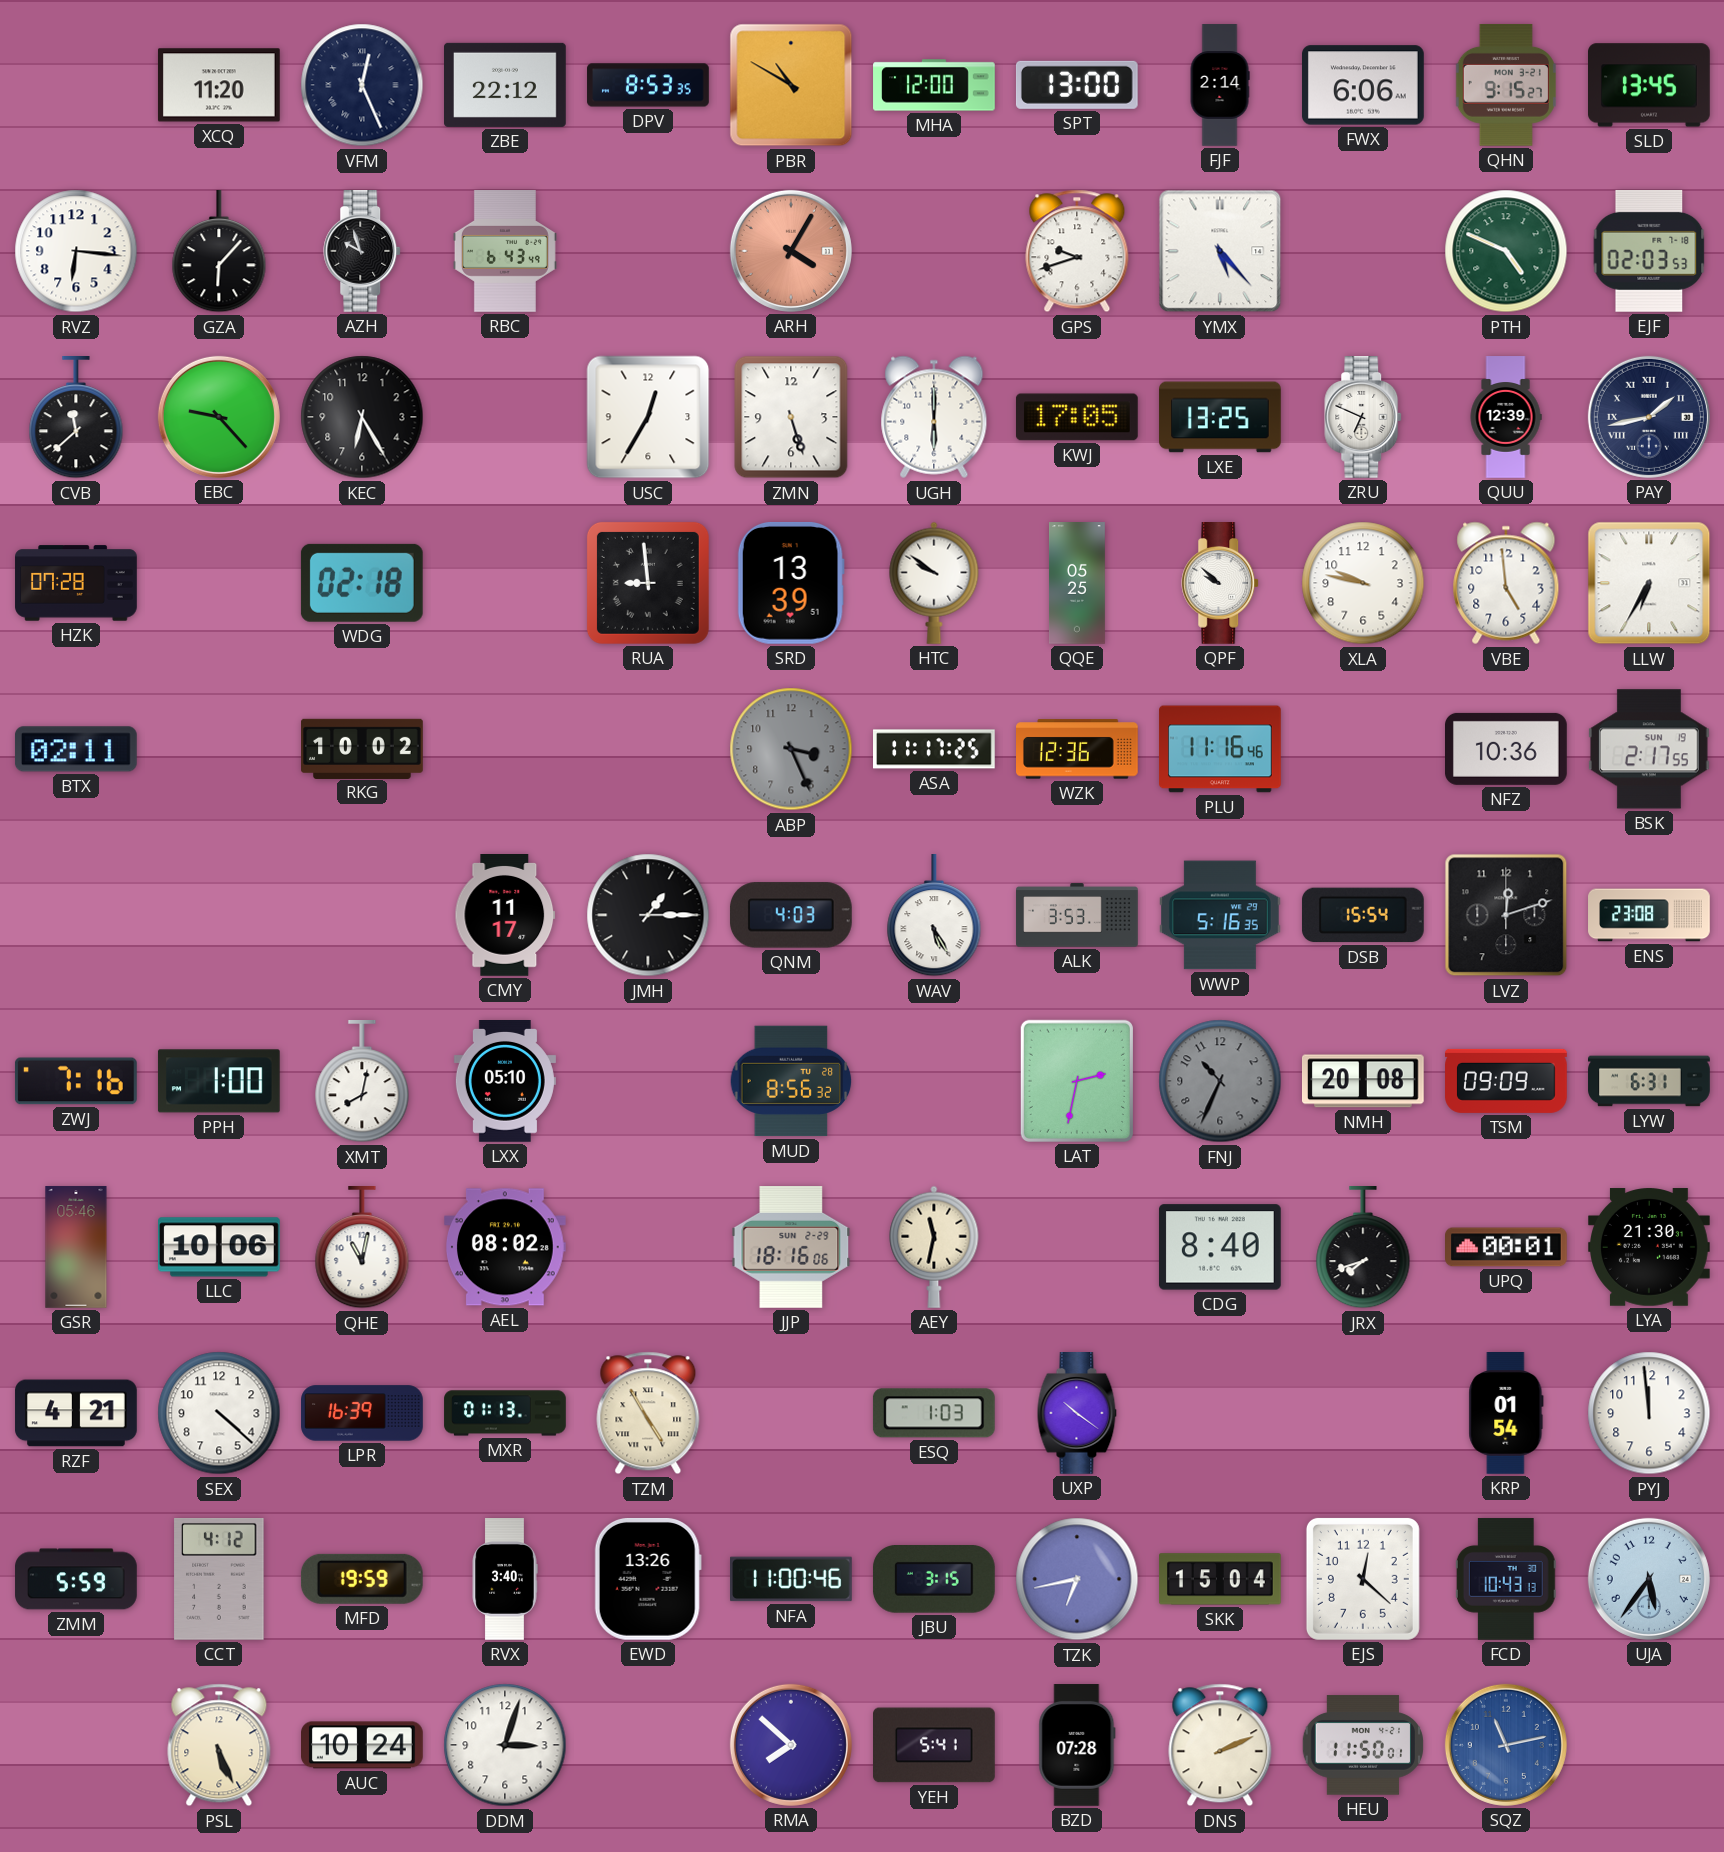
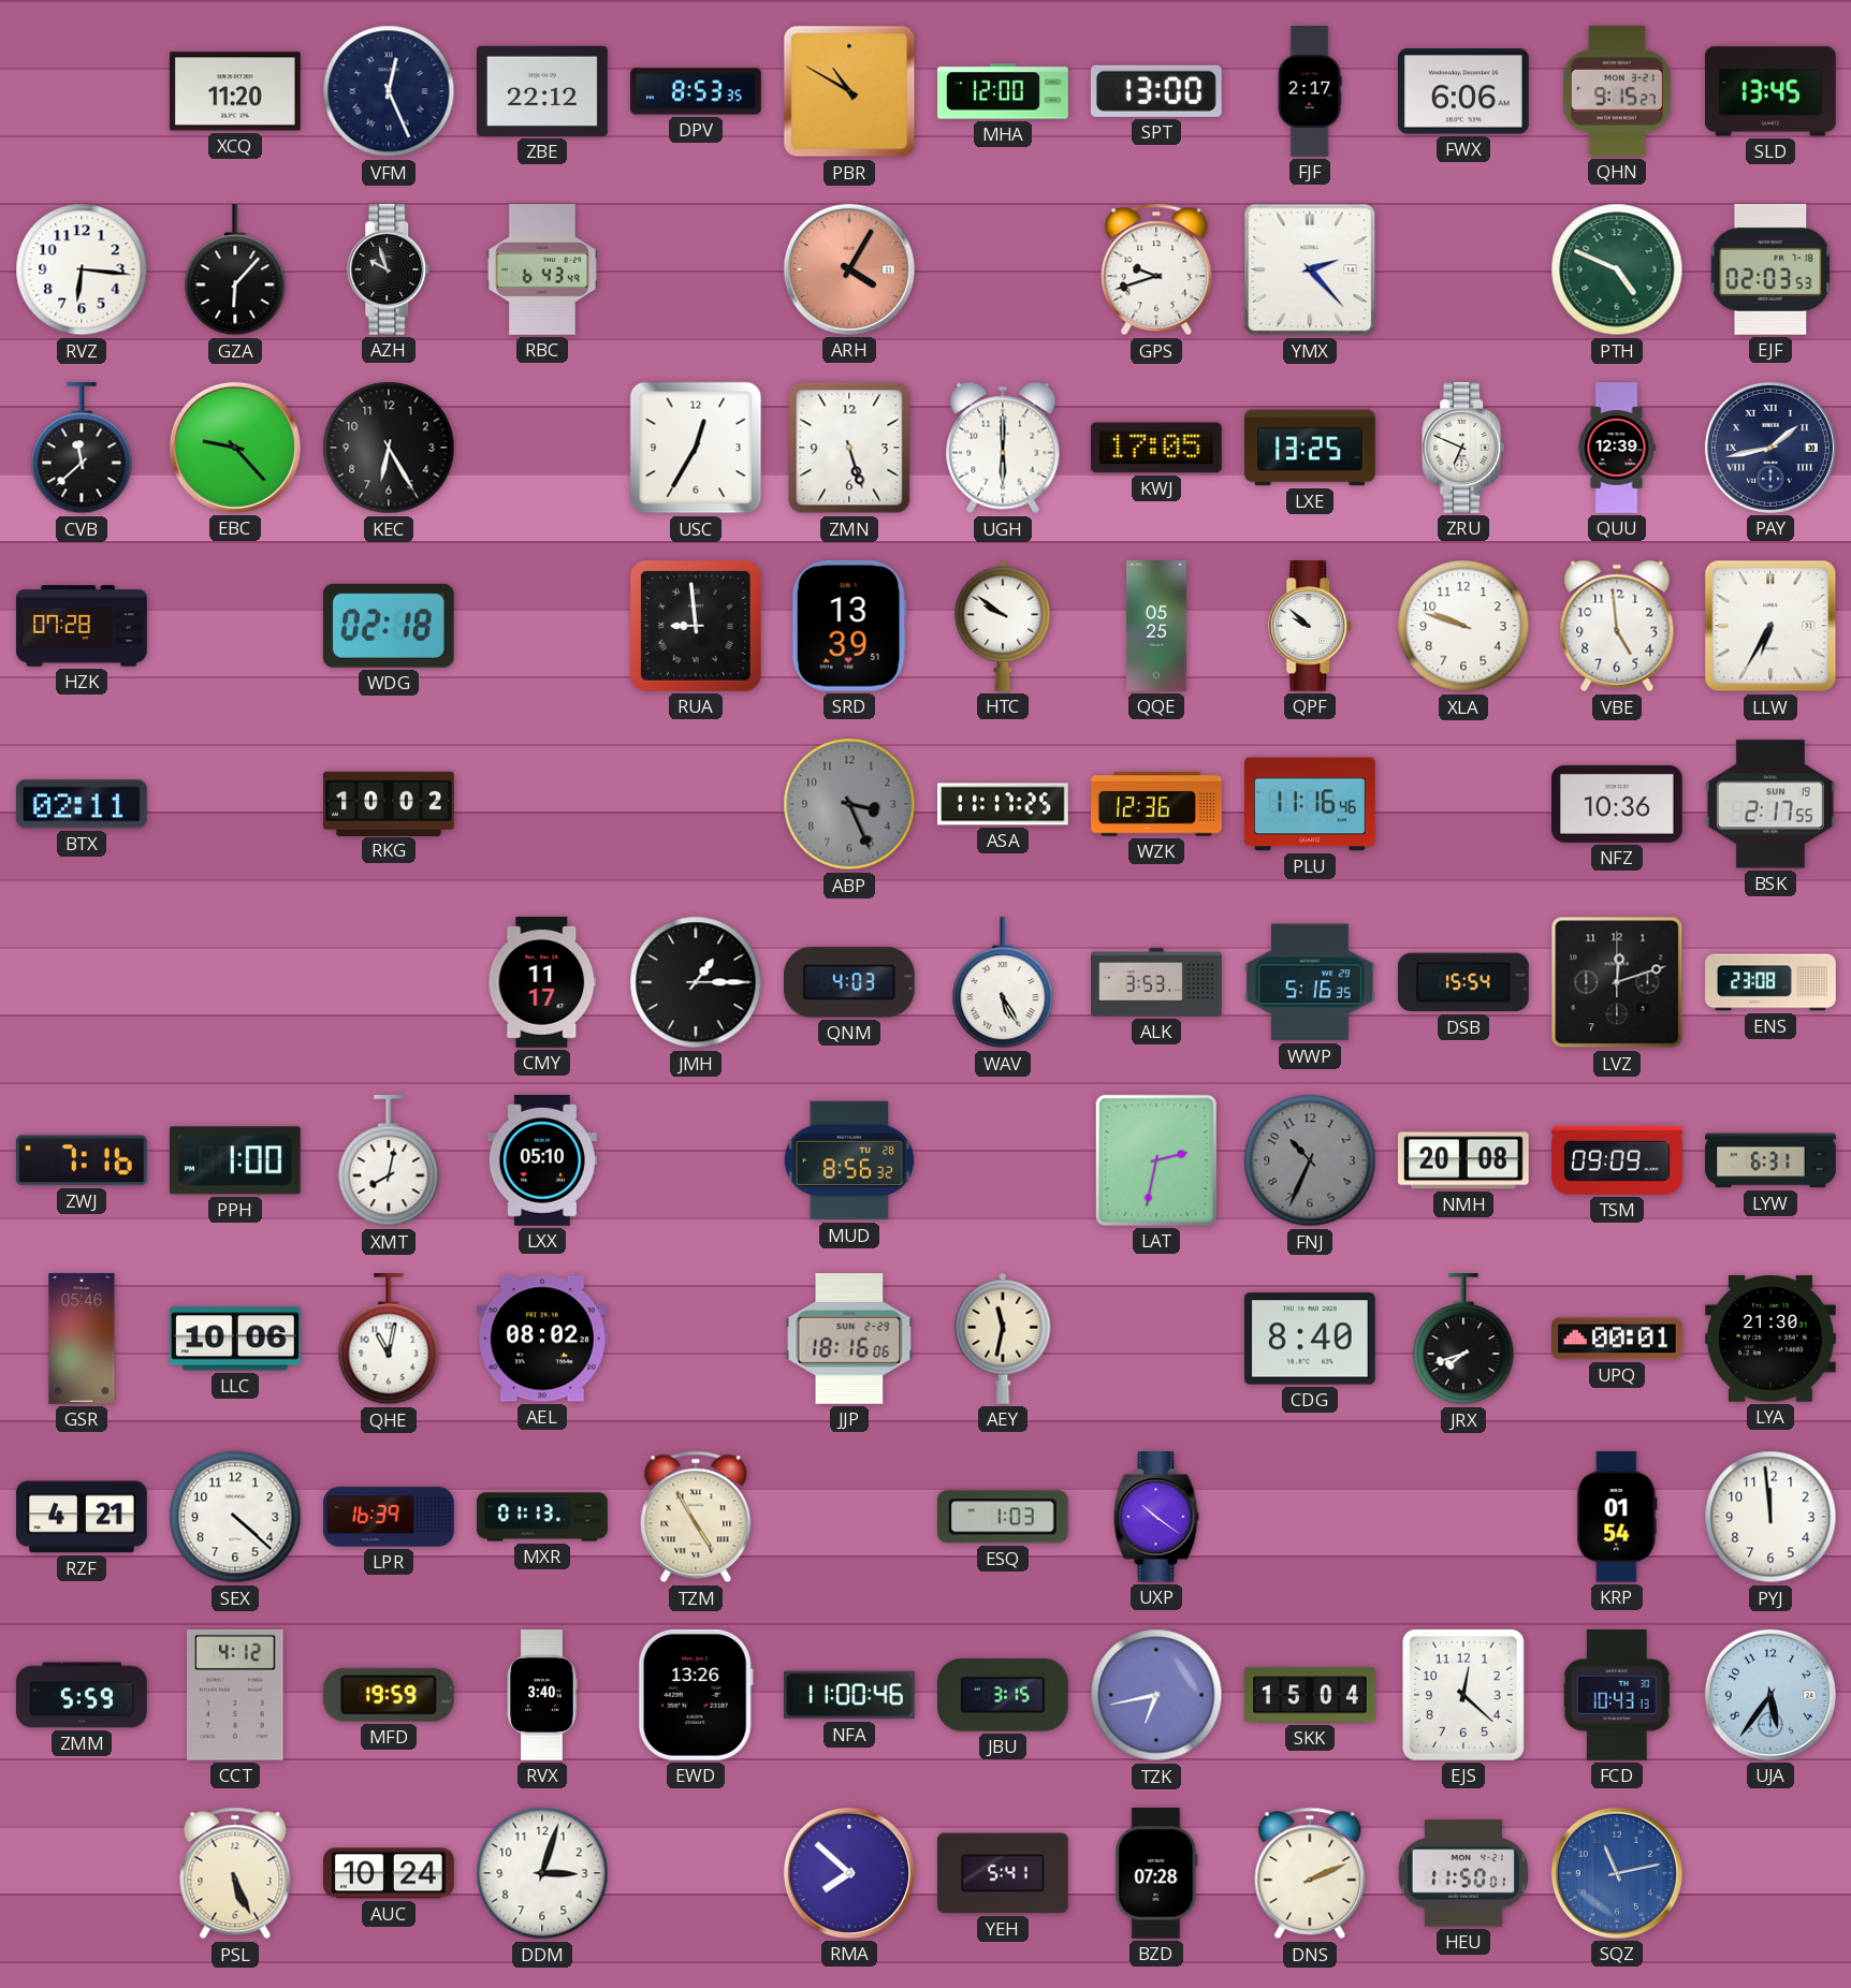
FJF: 2:14 -> 2:17
YMX: 5:23 -> 2:23
XLA: 9:47 -> 9:48
